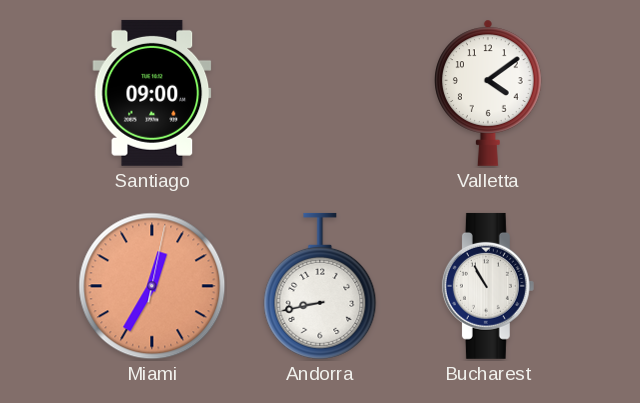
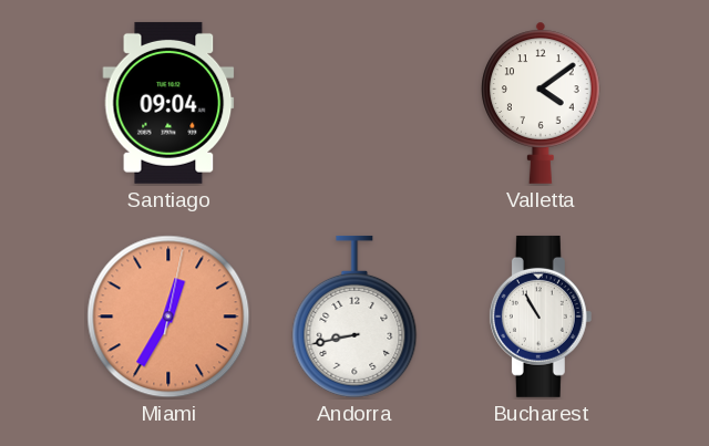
Santiago: 09:00 -> 09:04
